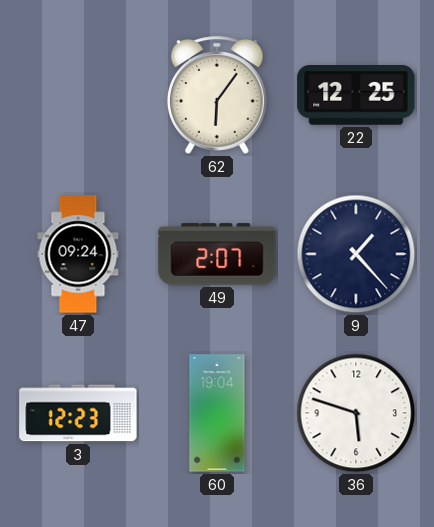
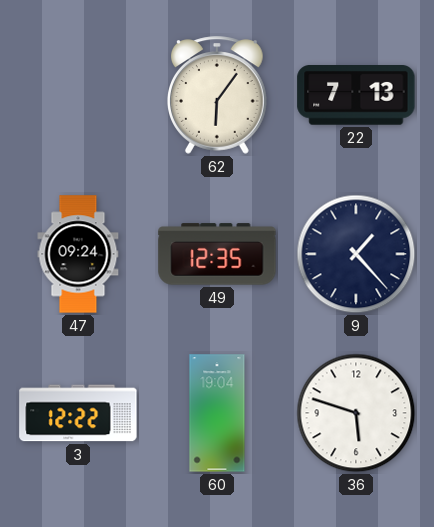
22: 12:25 -> 7:13
49: 2:07 -> 12:35
3: 12:23 -> 12:22
